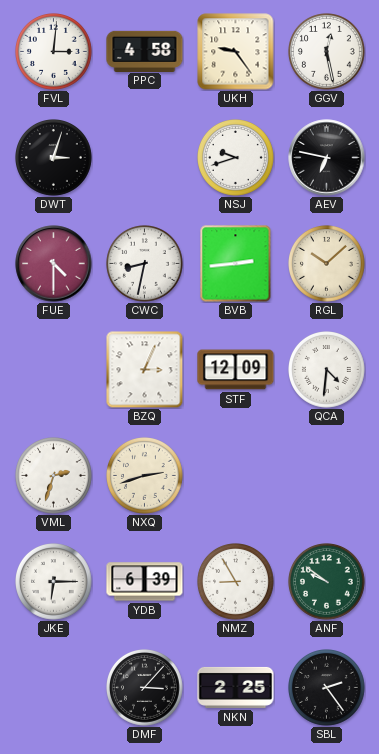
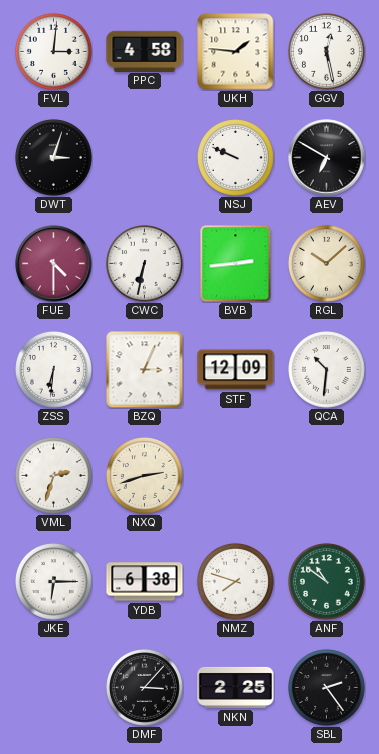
UKH: 9:24 -> 1:46
NSJ: 9:42 -> 9:49
AEV: 6:47 -> 6:50
CWC: 8:32 -> 6:32
ZSS: none -> 6:31
QCA: 4:31 -> 10:31
YDB: 6:39 -> 6:38
NMZ: 8:55 -> 7:48
ANF: 9:51 -> 10:51
